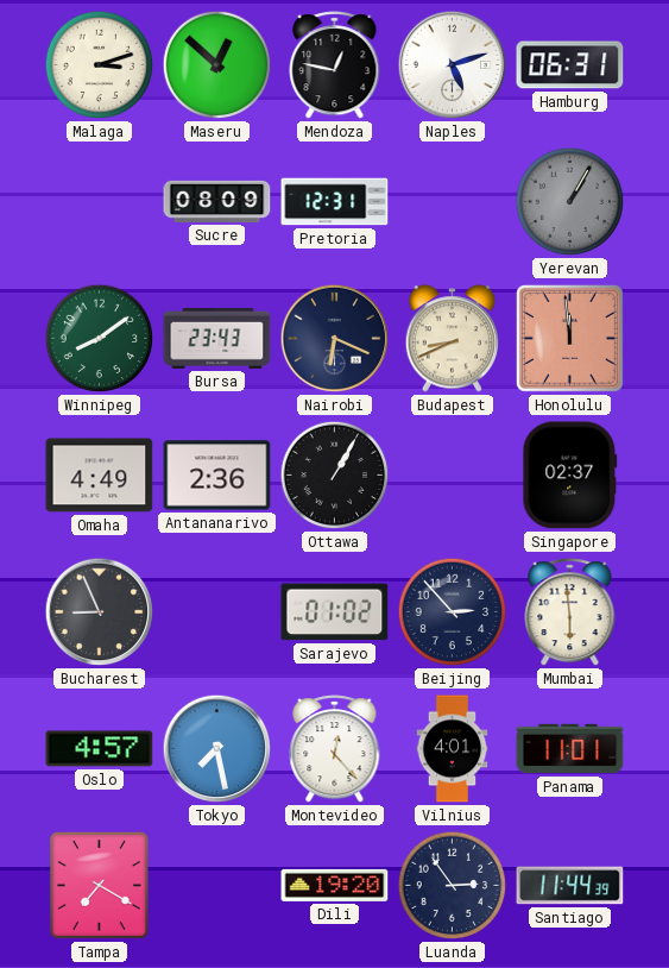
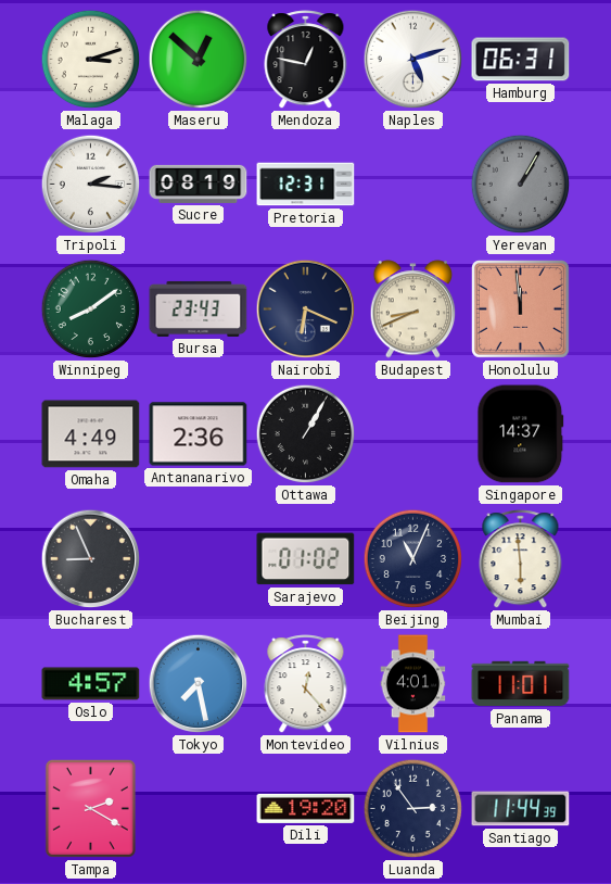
Tripoli: none -> 2:16
Sucre: 08:09 -> 08:19
Singapore: 02:37 -> 14:37
Beijing: 2:53 -> 11:04
Tampa: 7:20 -> 2:20
